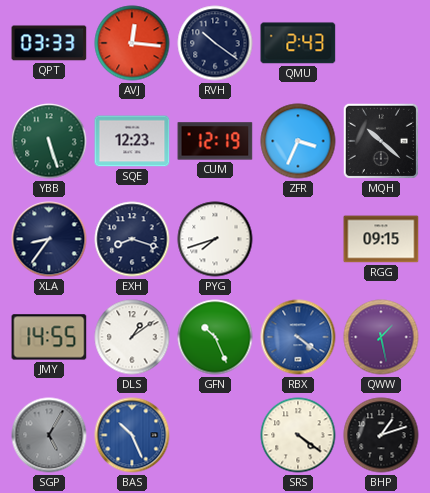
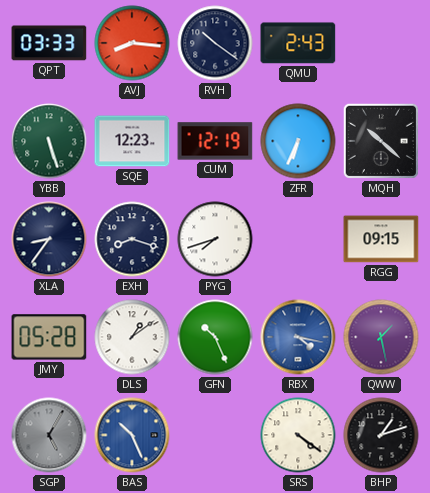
AVJ: 12:16 -> 8:16
ZFR: 3:34 -> 6:34
JMY: 14:55 -> 05:28
RBX: 4:21 -> 4:17
